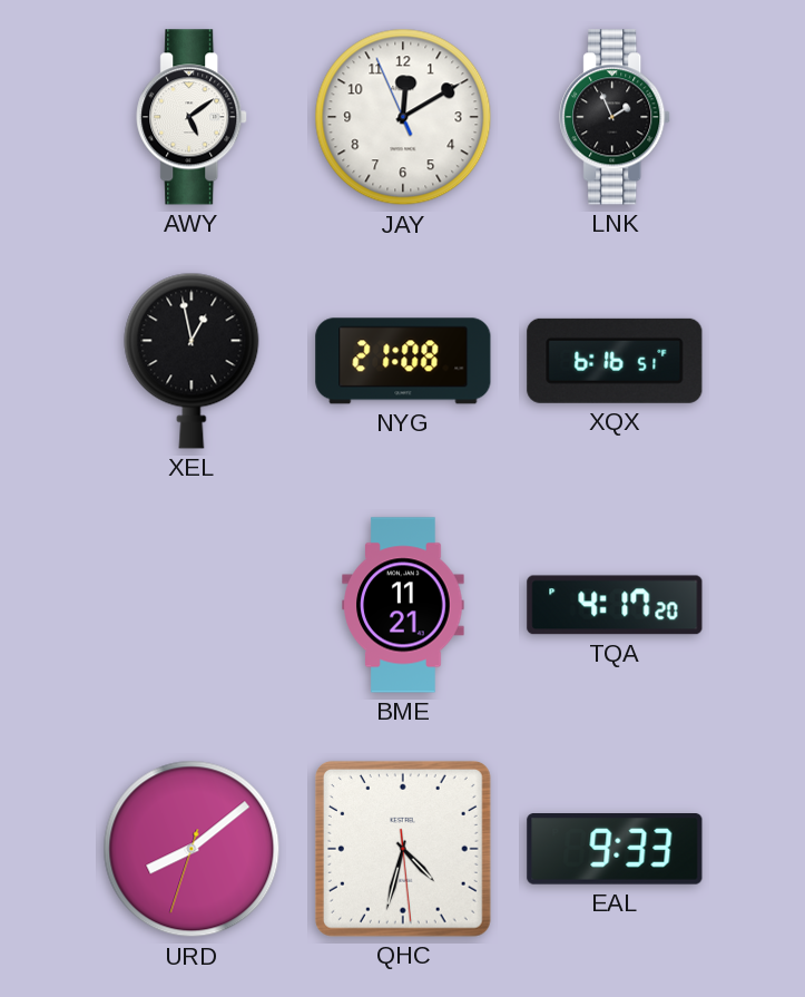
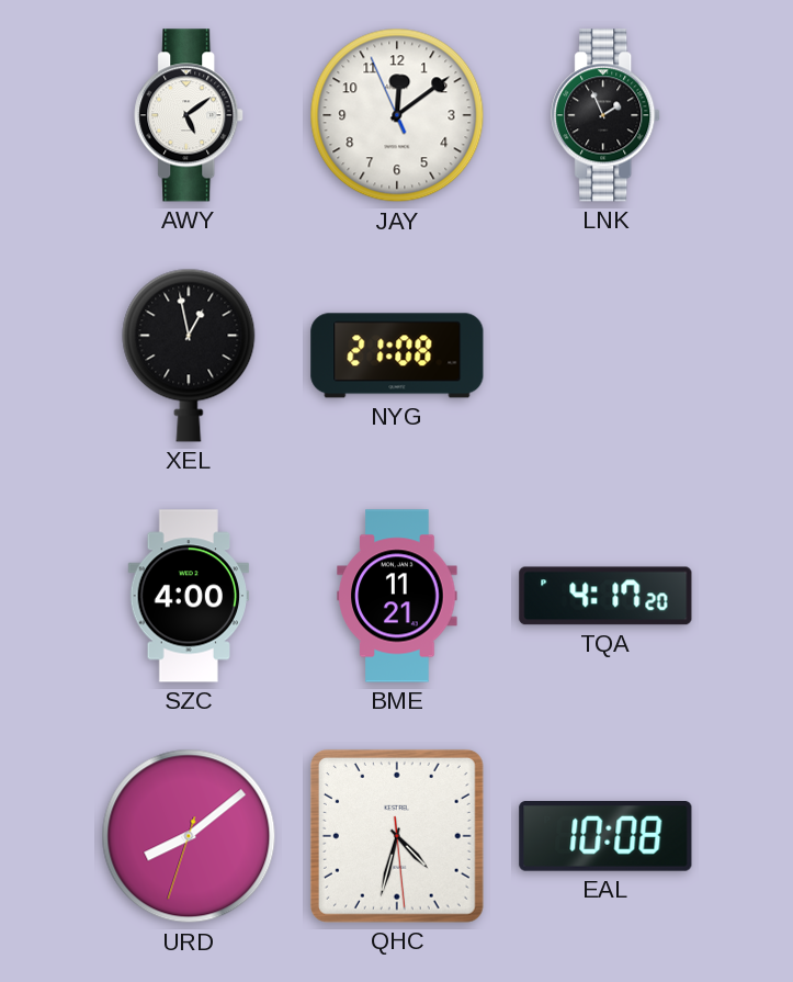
JAY: 12:09 -> 12:08
XQX: 6:16 -> none
SZC: none -> 4:00
EAL: 9:33 -> 10:08
